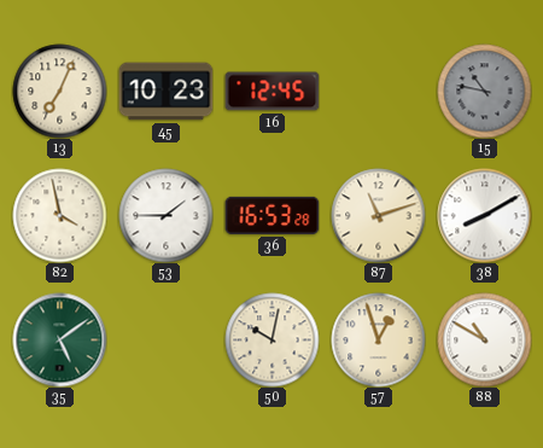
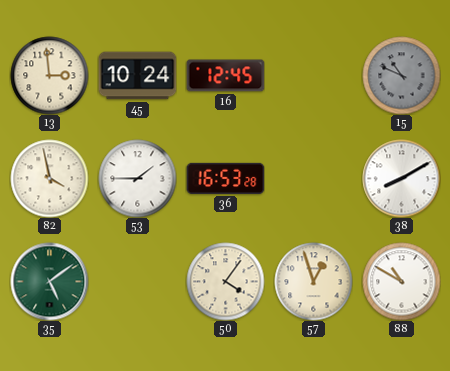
13: 7:04 -> 2:59
45: 10:23 -> 10:24
15: 10:47 -> 10:49
87: 11:12 -> none
50: 10:02 -> 4:06
